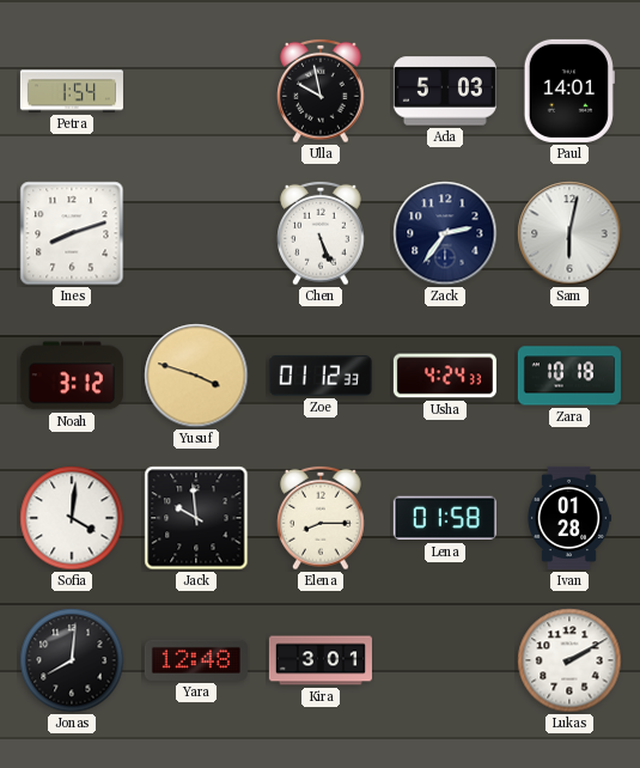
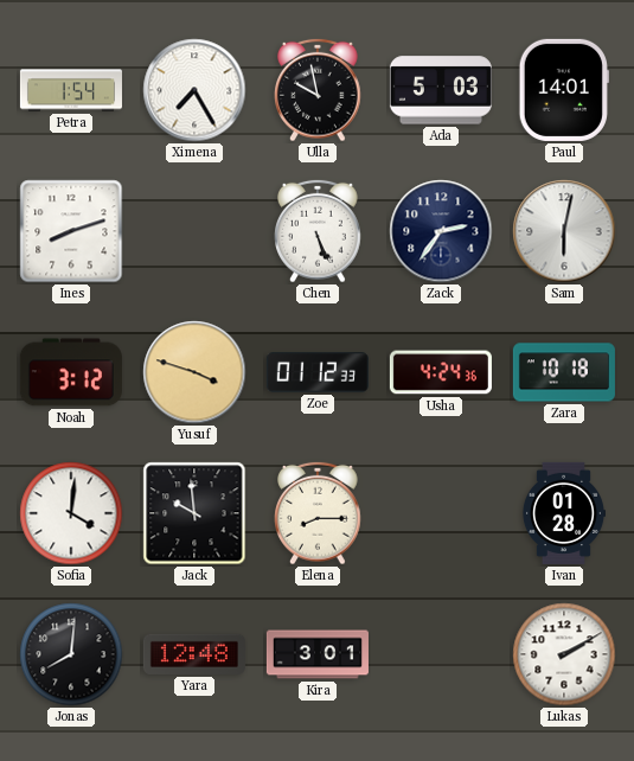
Ximena: none -> 7:25
Usha: 4:24:33 -> 4:24:36
Lena: 01:58 -> none
